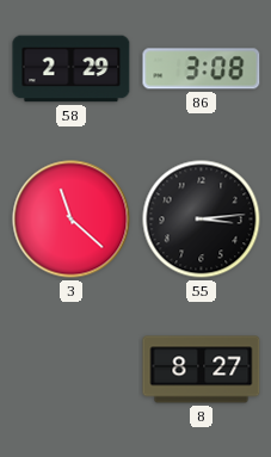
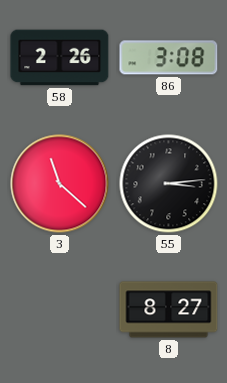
58: 2:29 -> 2:26
